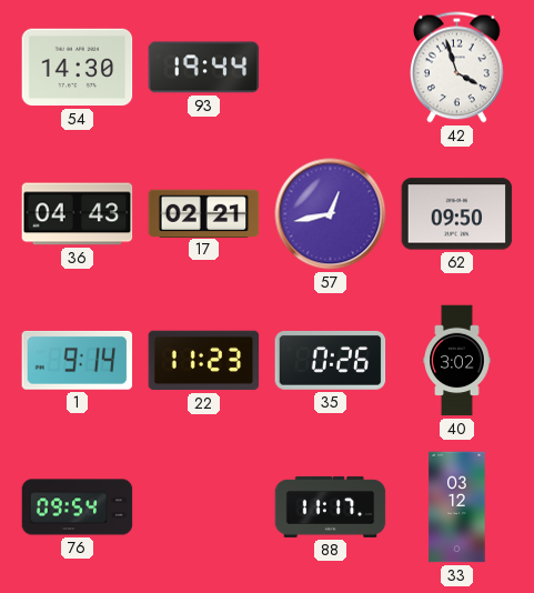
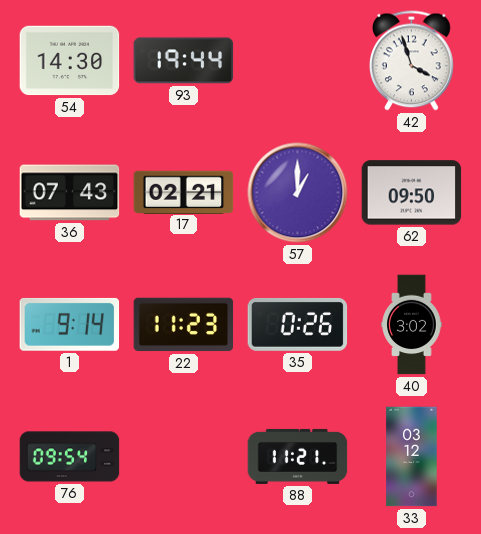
36: 04:43 -> 07:43
57: 12:43 -> 1:00
88: 11:17 -> 11:21
